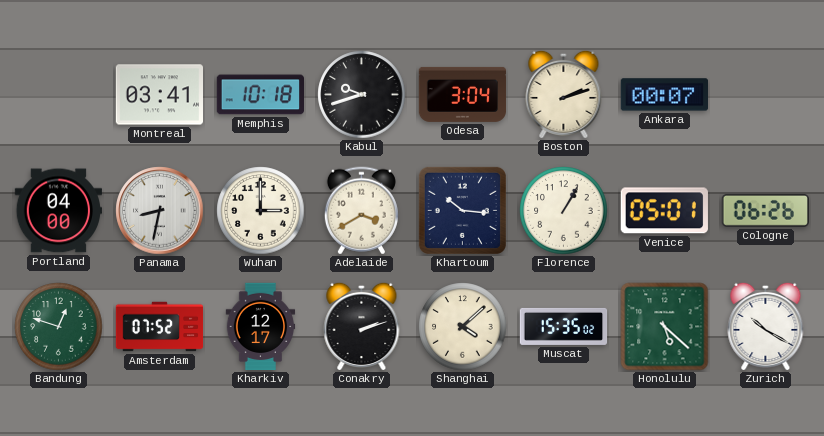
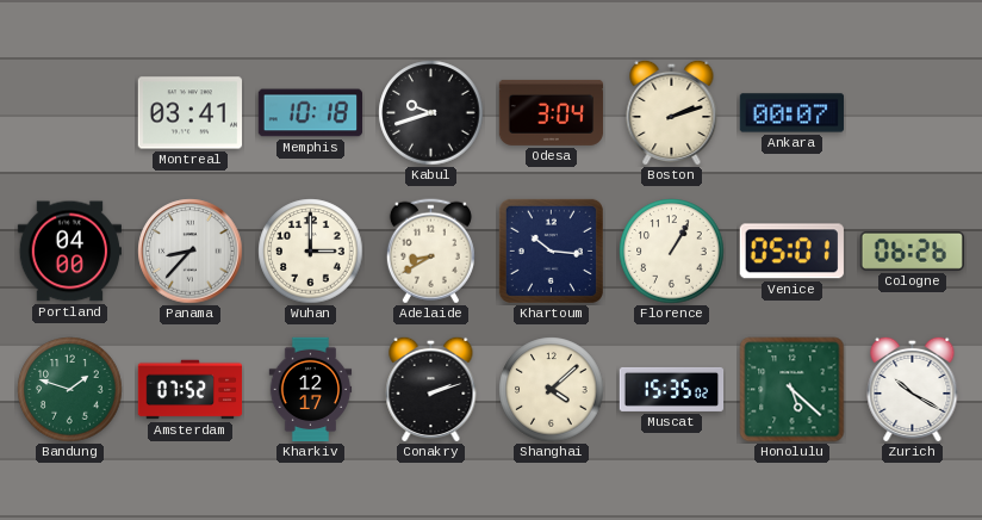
Panama: 8:32 -> 8:37
Adelaide: 3:40 -> 8:40
Bandung: 12:48 -> 1:48
